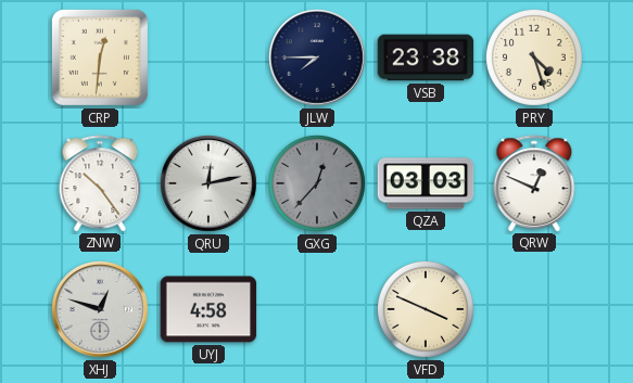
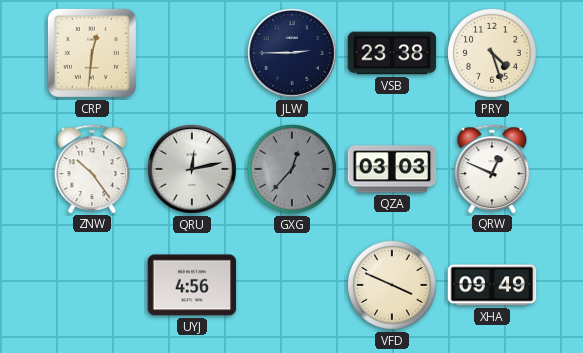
JLW: 7:45 -> 2:45
XHJ: 12:48 -> none
UYJ: 4:58 -> 4:56
XHA: none -> 09:49
